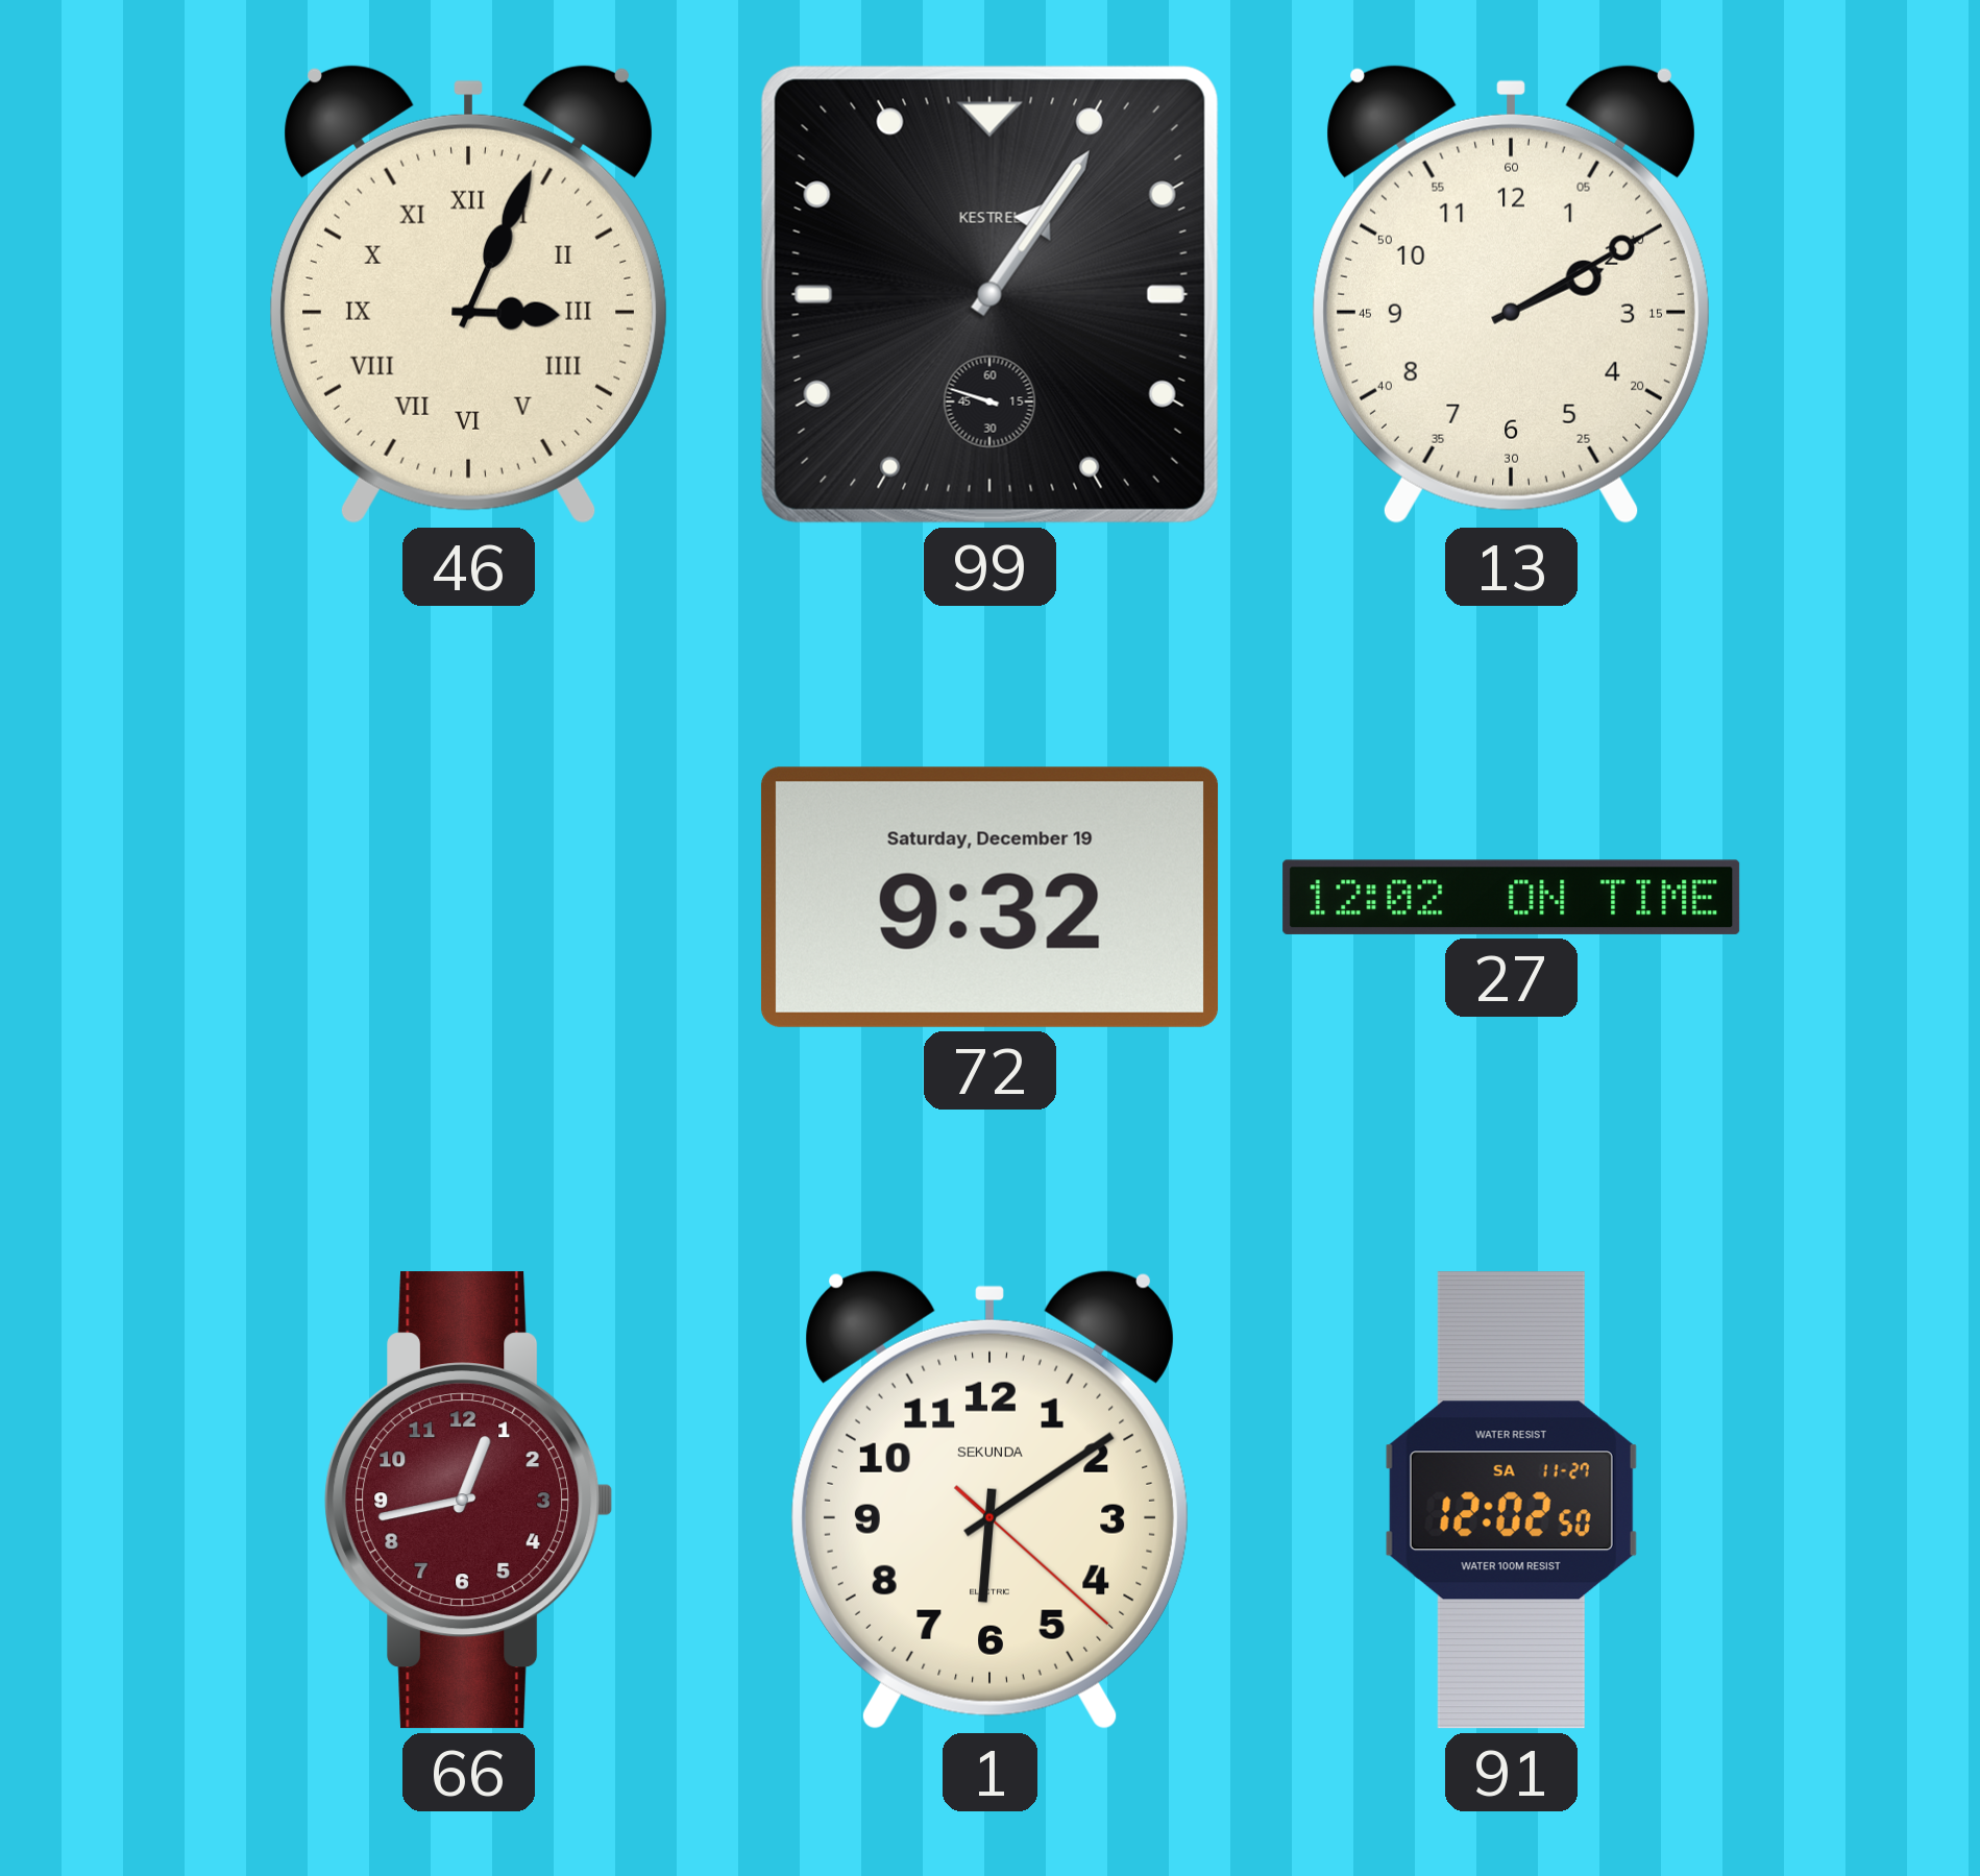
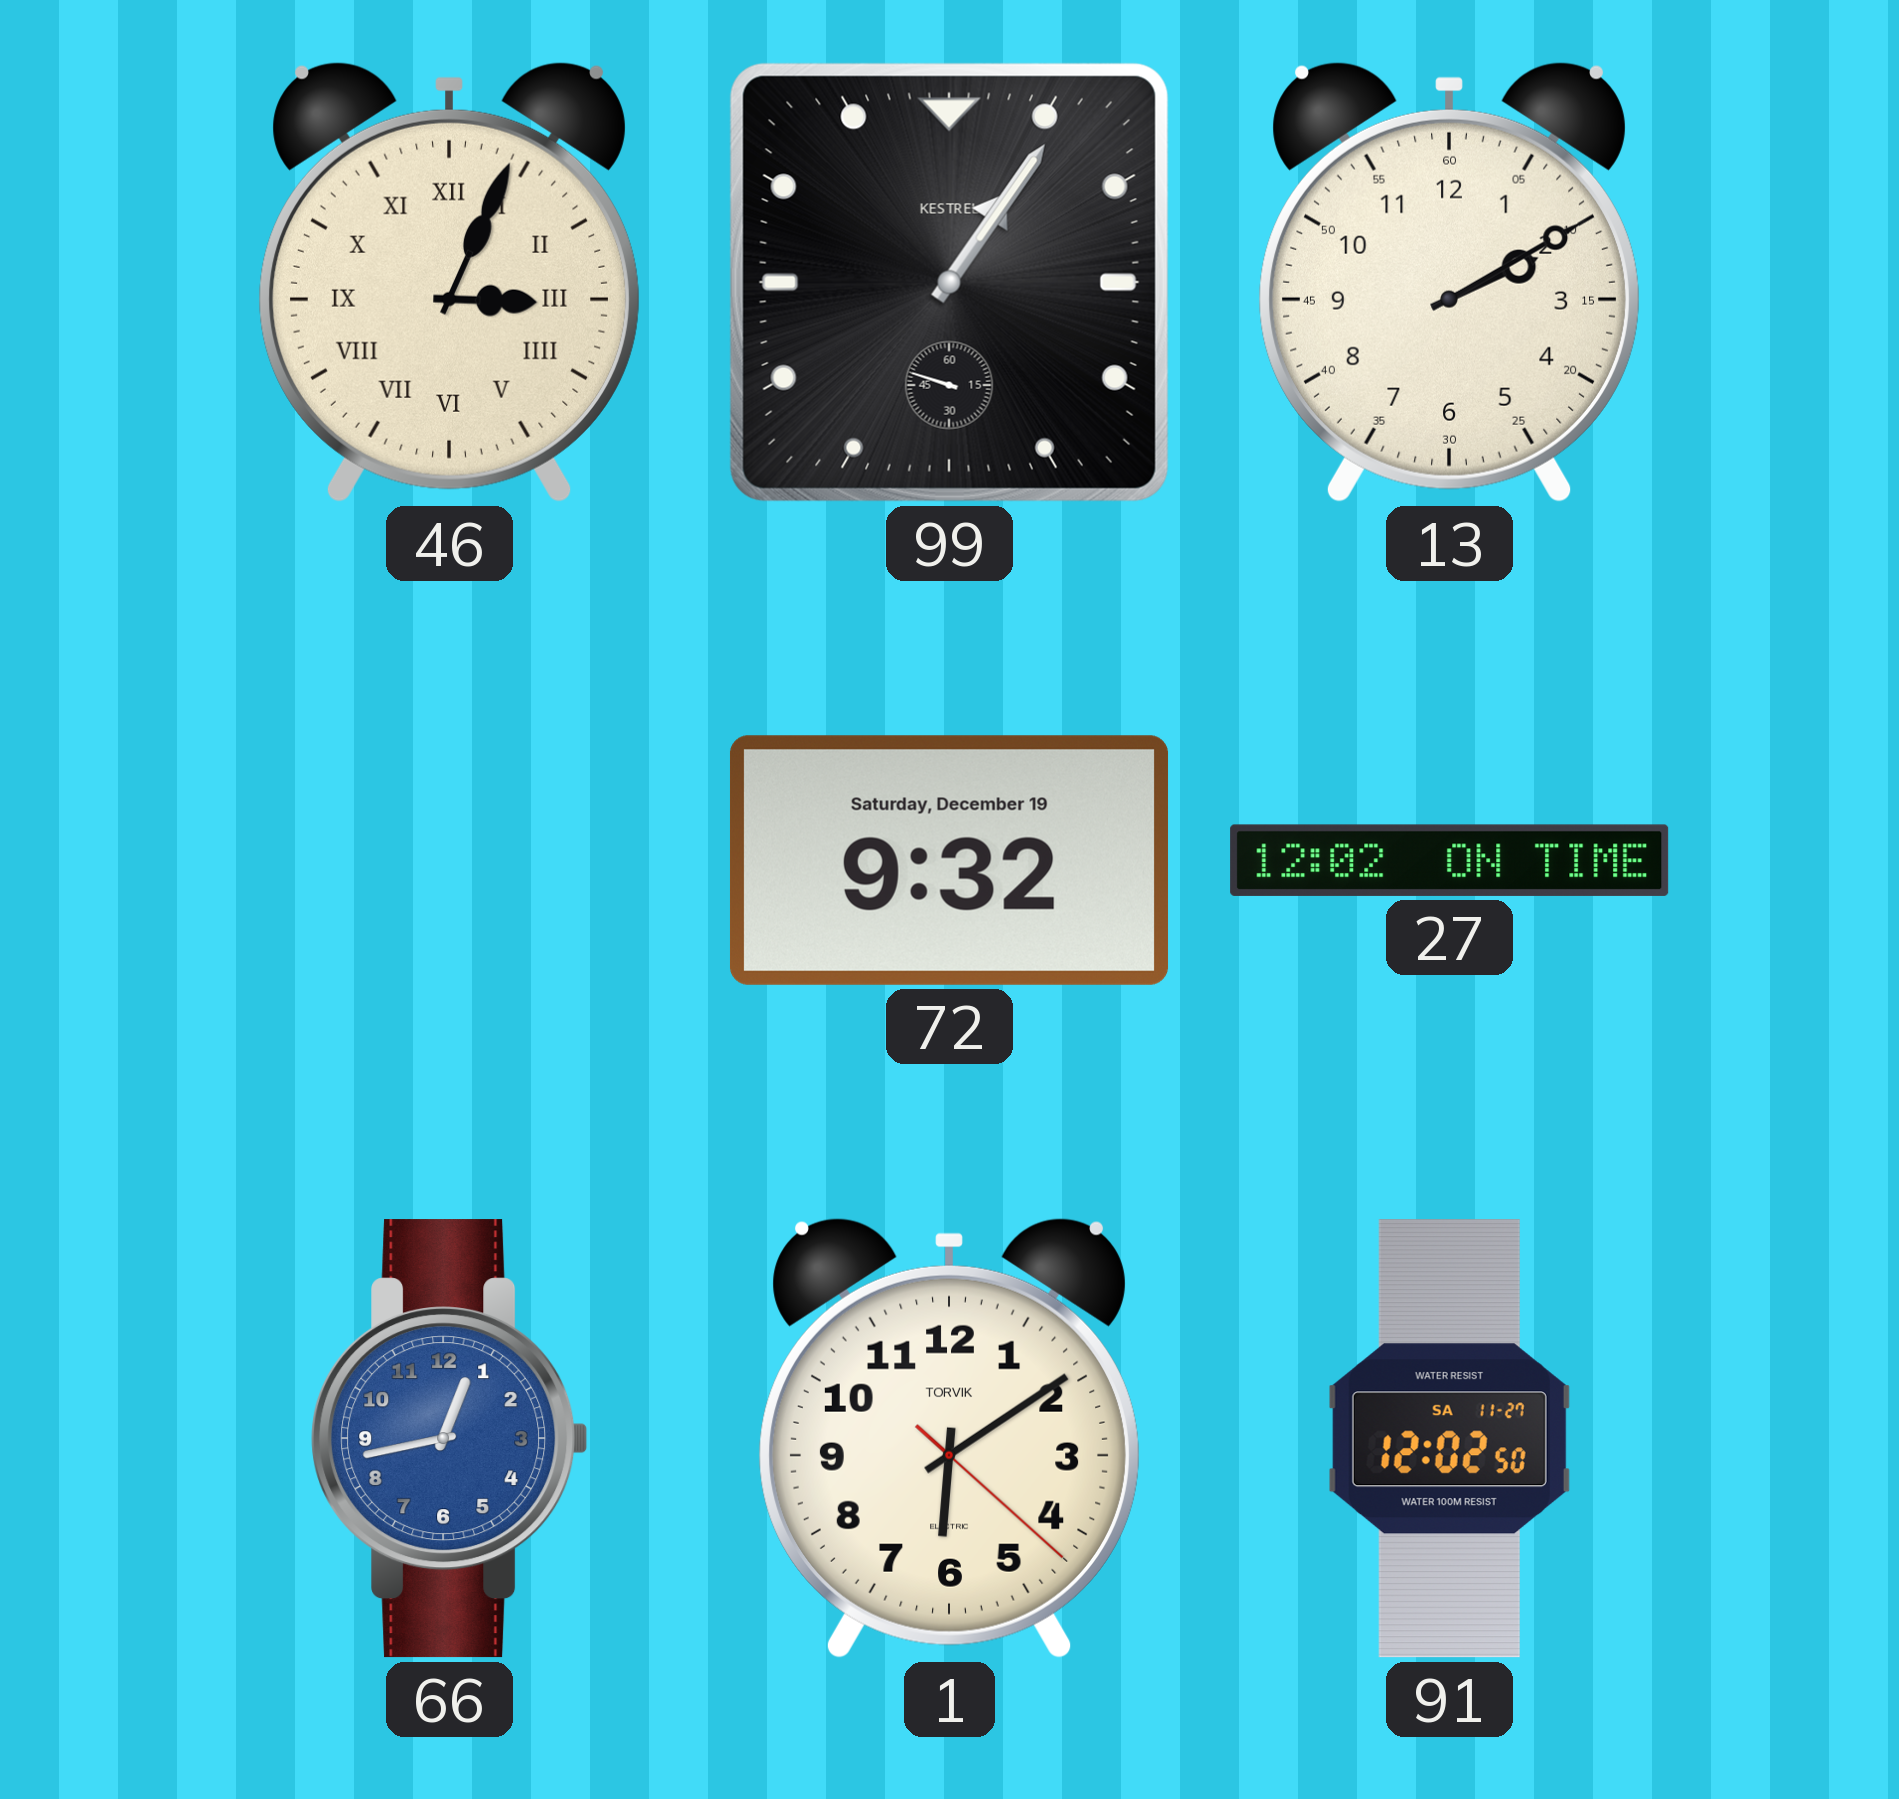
66 dial: burgundy -> blue
1 brand: SEKUNDA -> TORVIK
